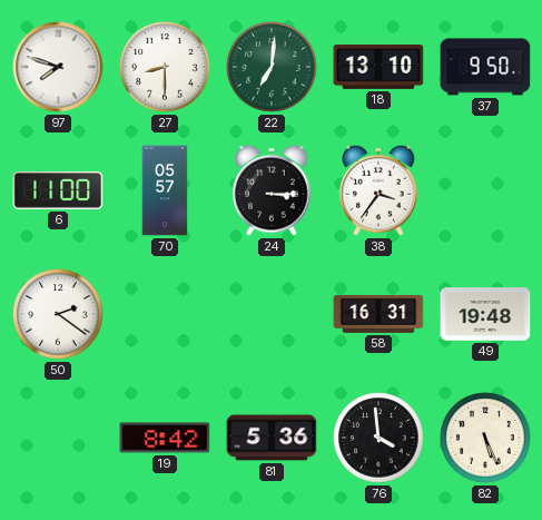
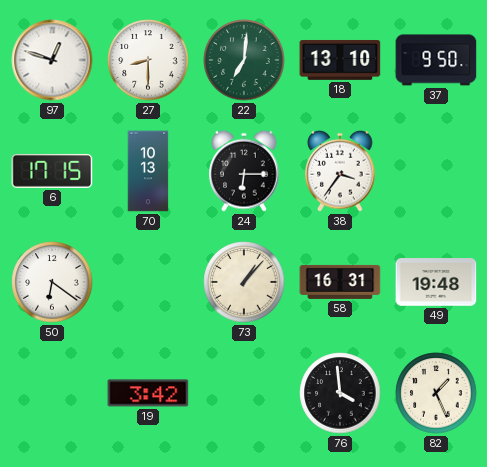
97: 7:48 -> 12:48
6: 11:00 -> 17:15
70: 05:57 -> 10:13
24: 3:15 -> 6:15
50: 2:21 -> 6:21
73: none -> 1:07
19: 8:42 -> 3:42
81: 5:36 -> none
82: 5:26 -> 1:26
